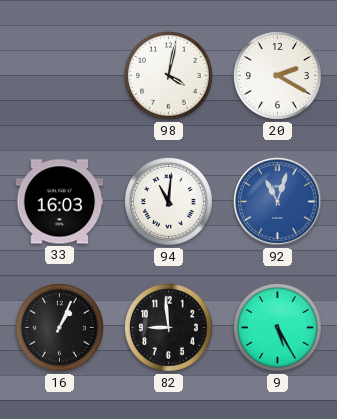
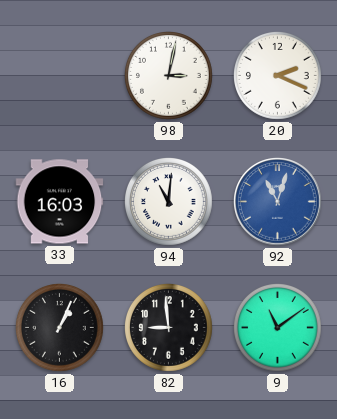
98: 4:02 -> 3:02
20: 2:20 -> 2:19
9: 5:25 -> 11:09
